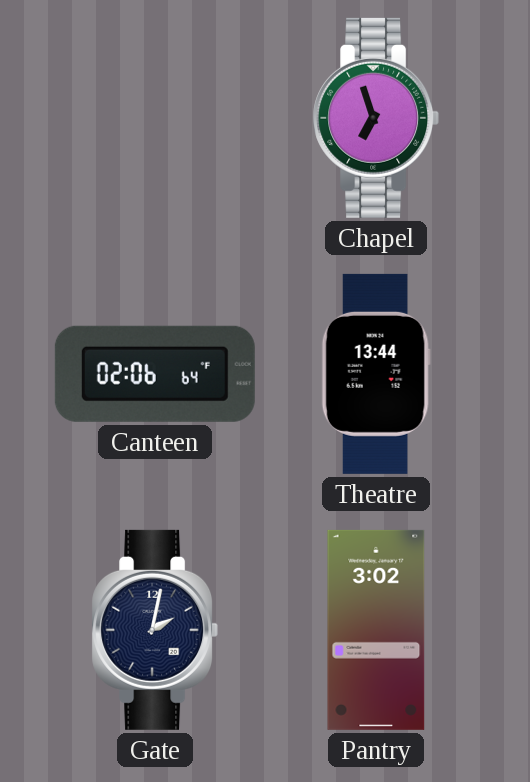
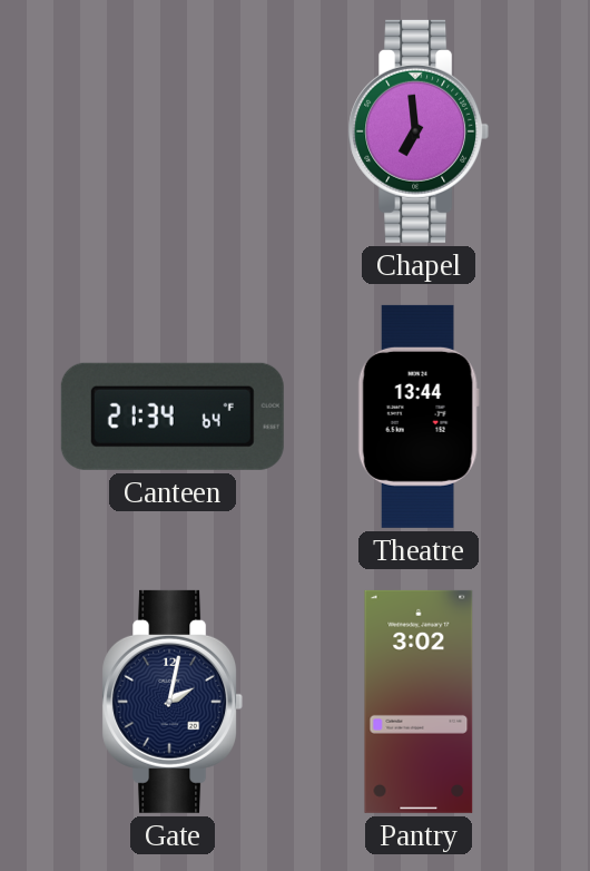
Chapel: 6:57 -> 6:59
Canteen: 02:06 -> 21:34
